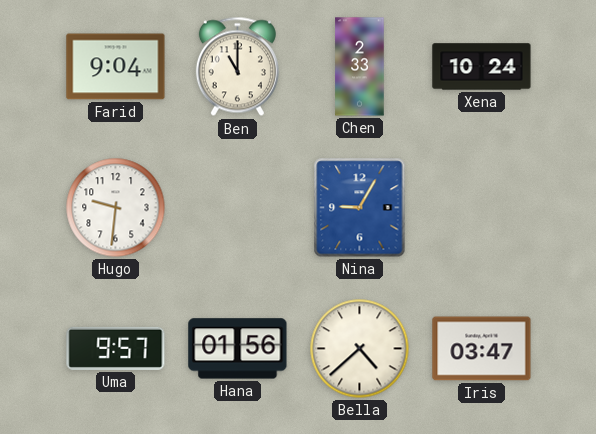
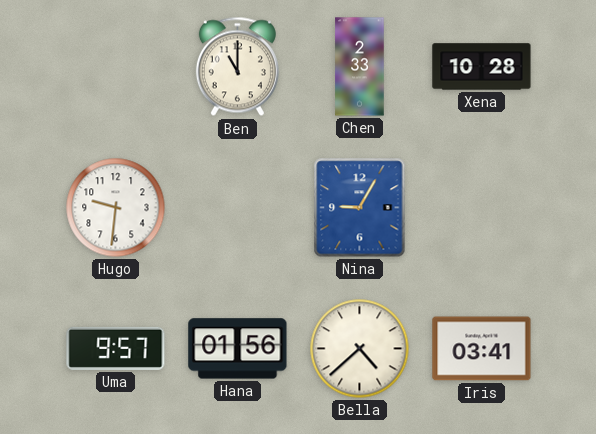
Farid: 9:04 -> none
Xena: 10:24 -> 10:28
Iris: 03:47 -> 03:41
